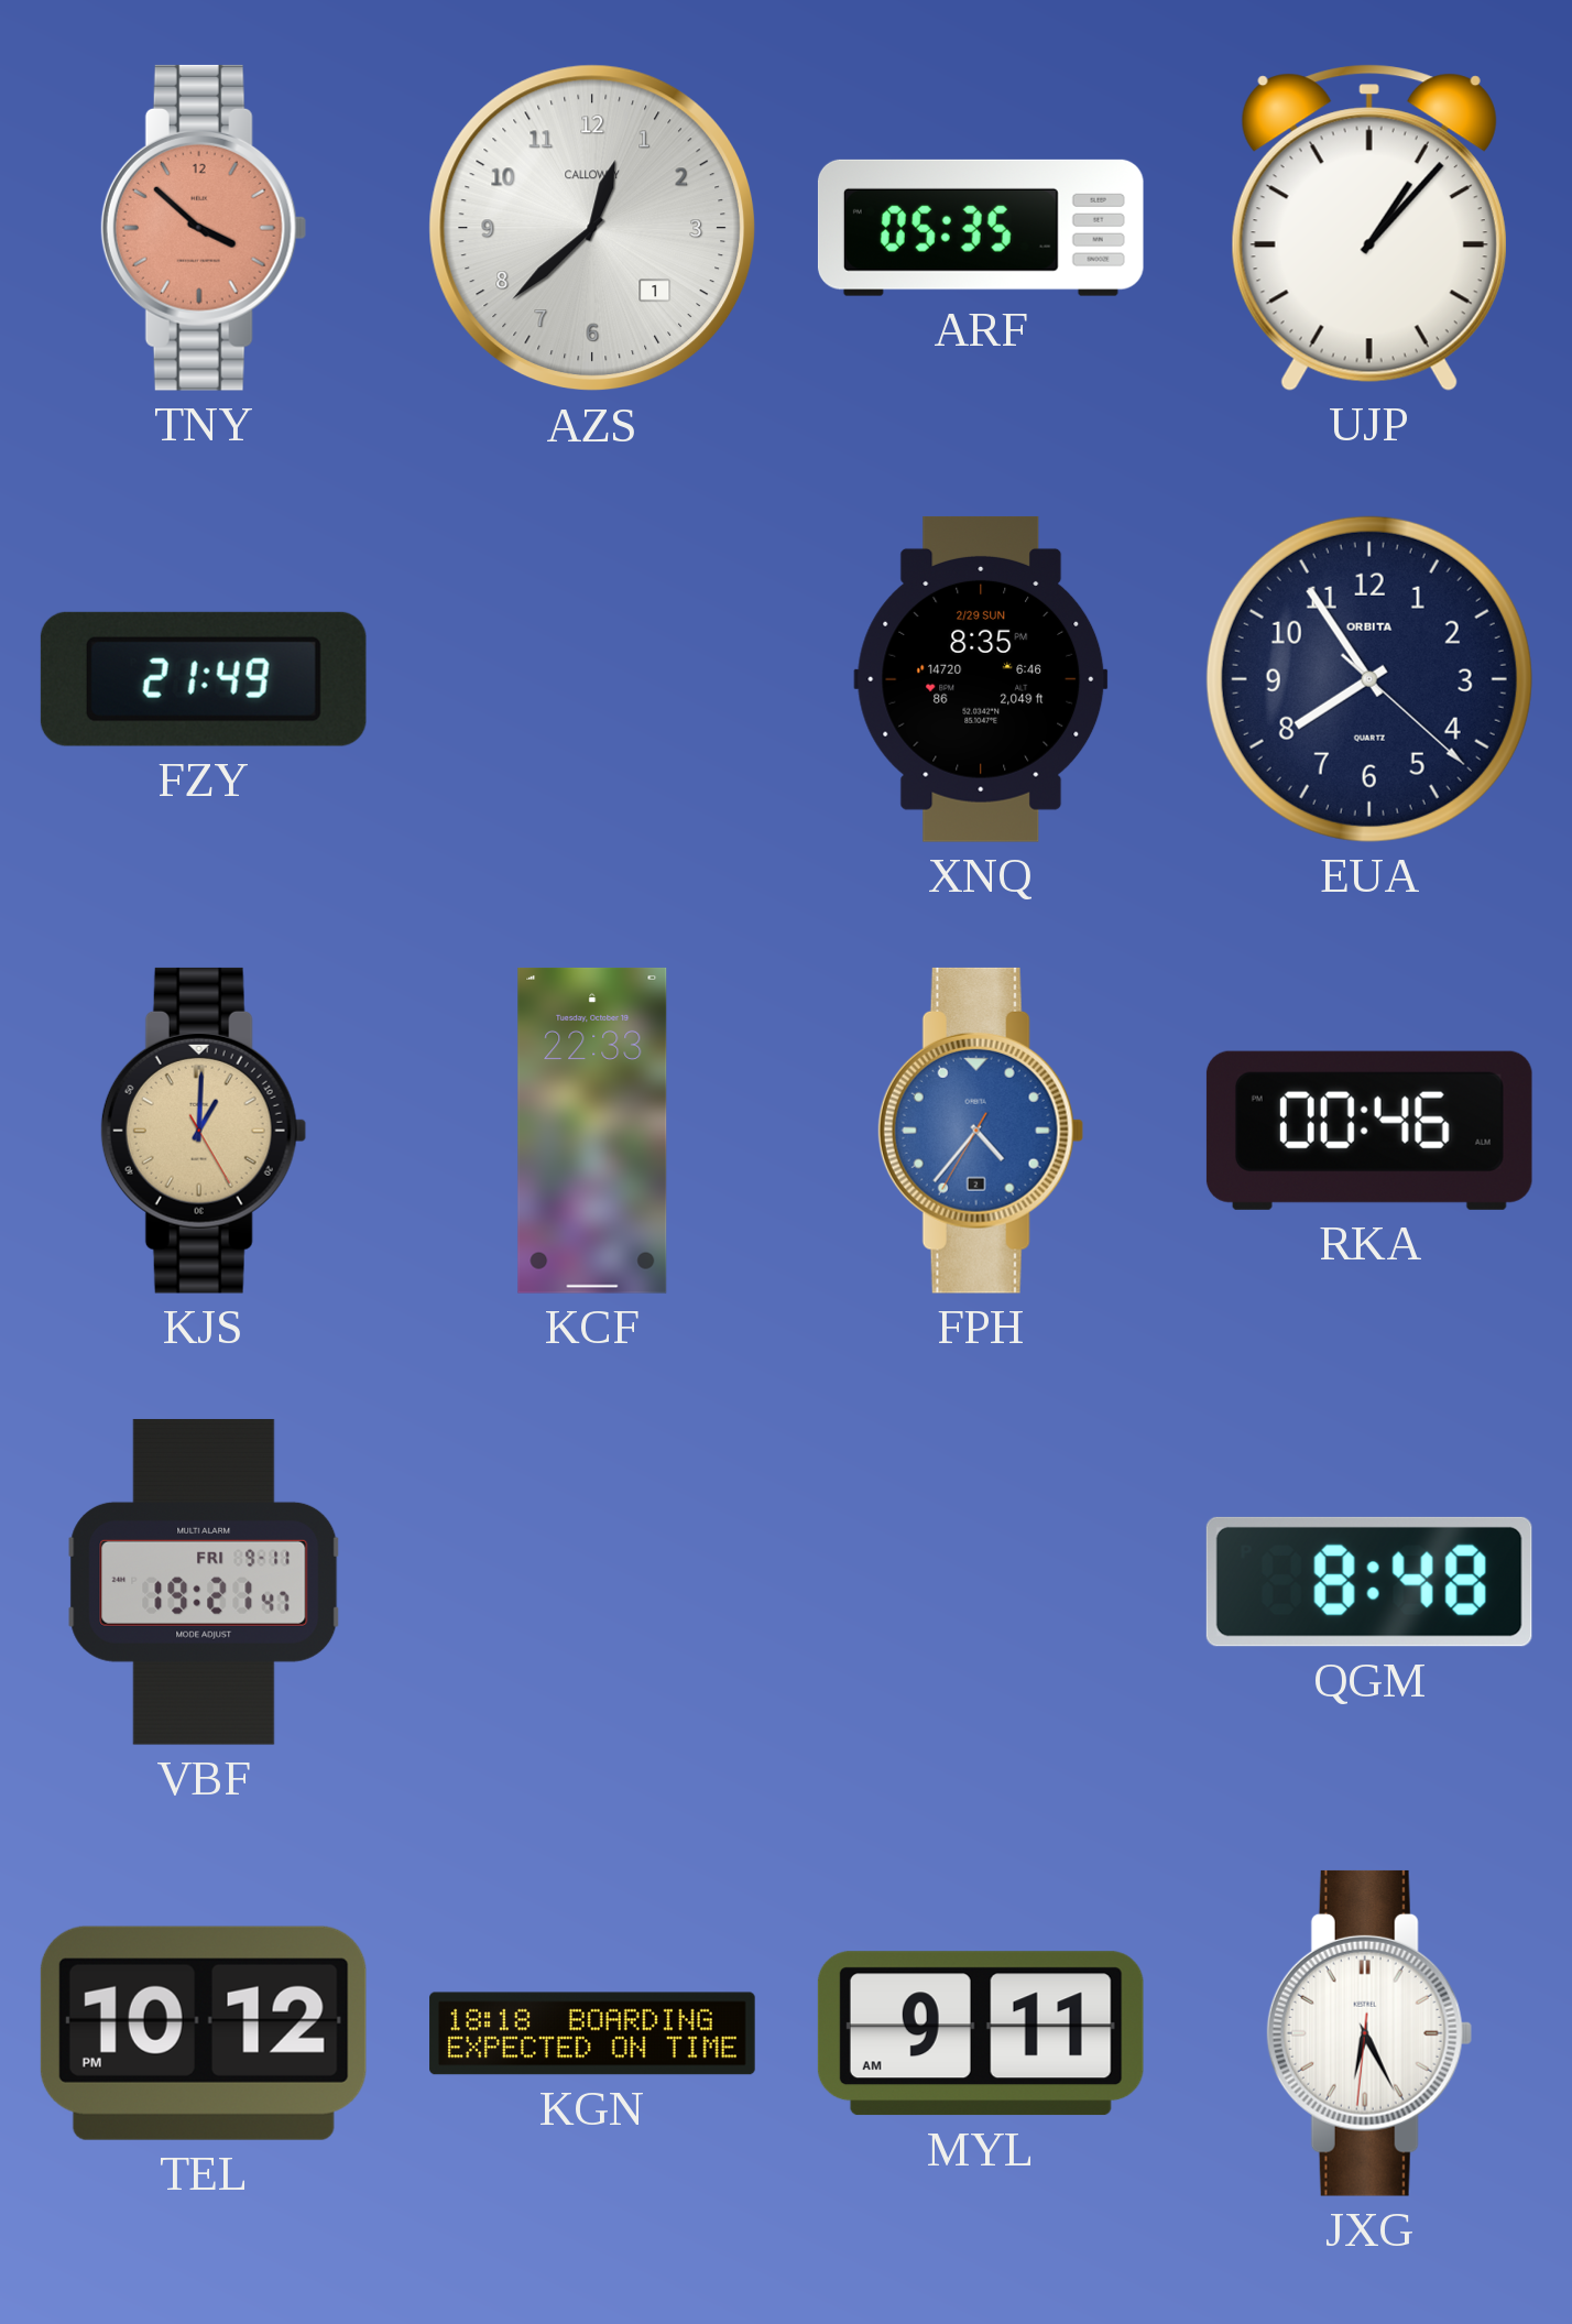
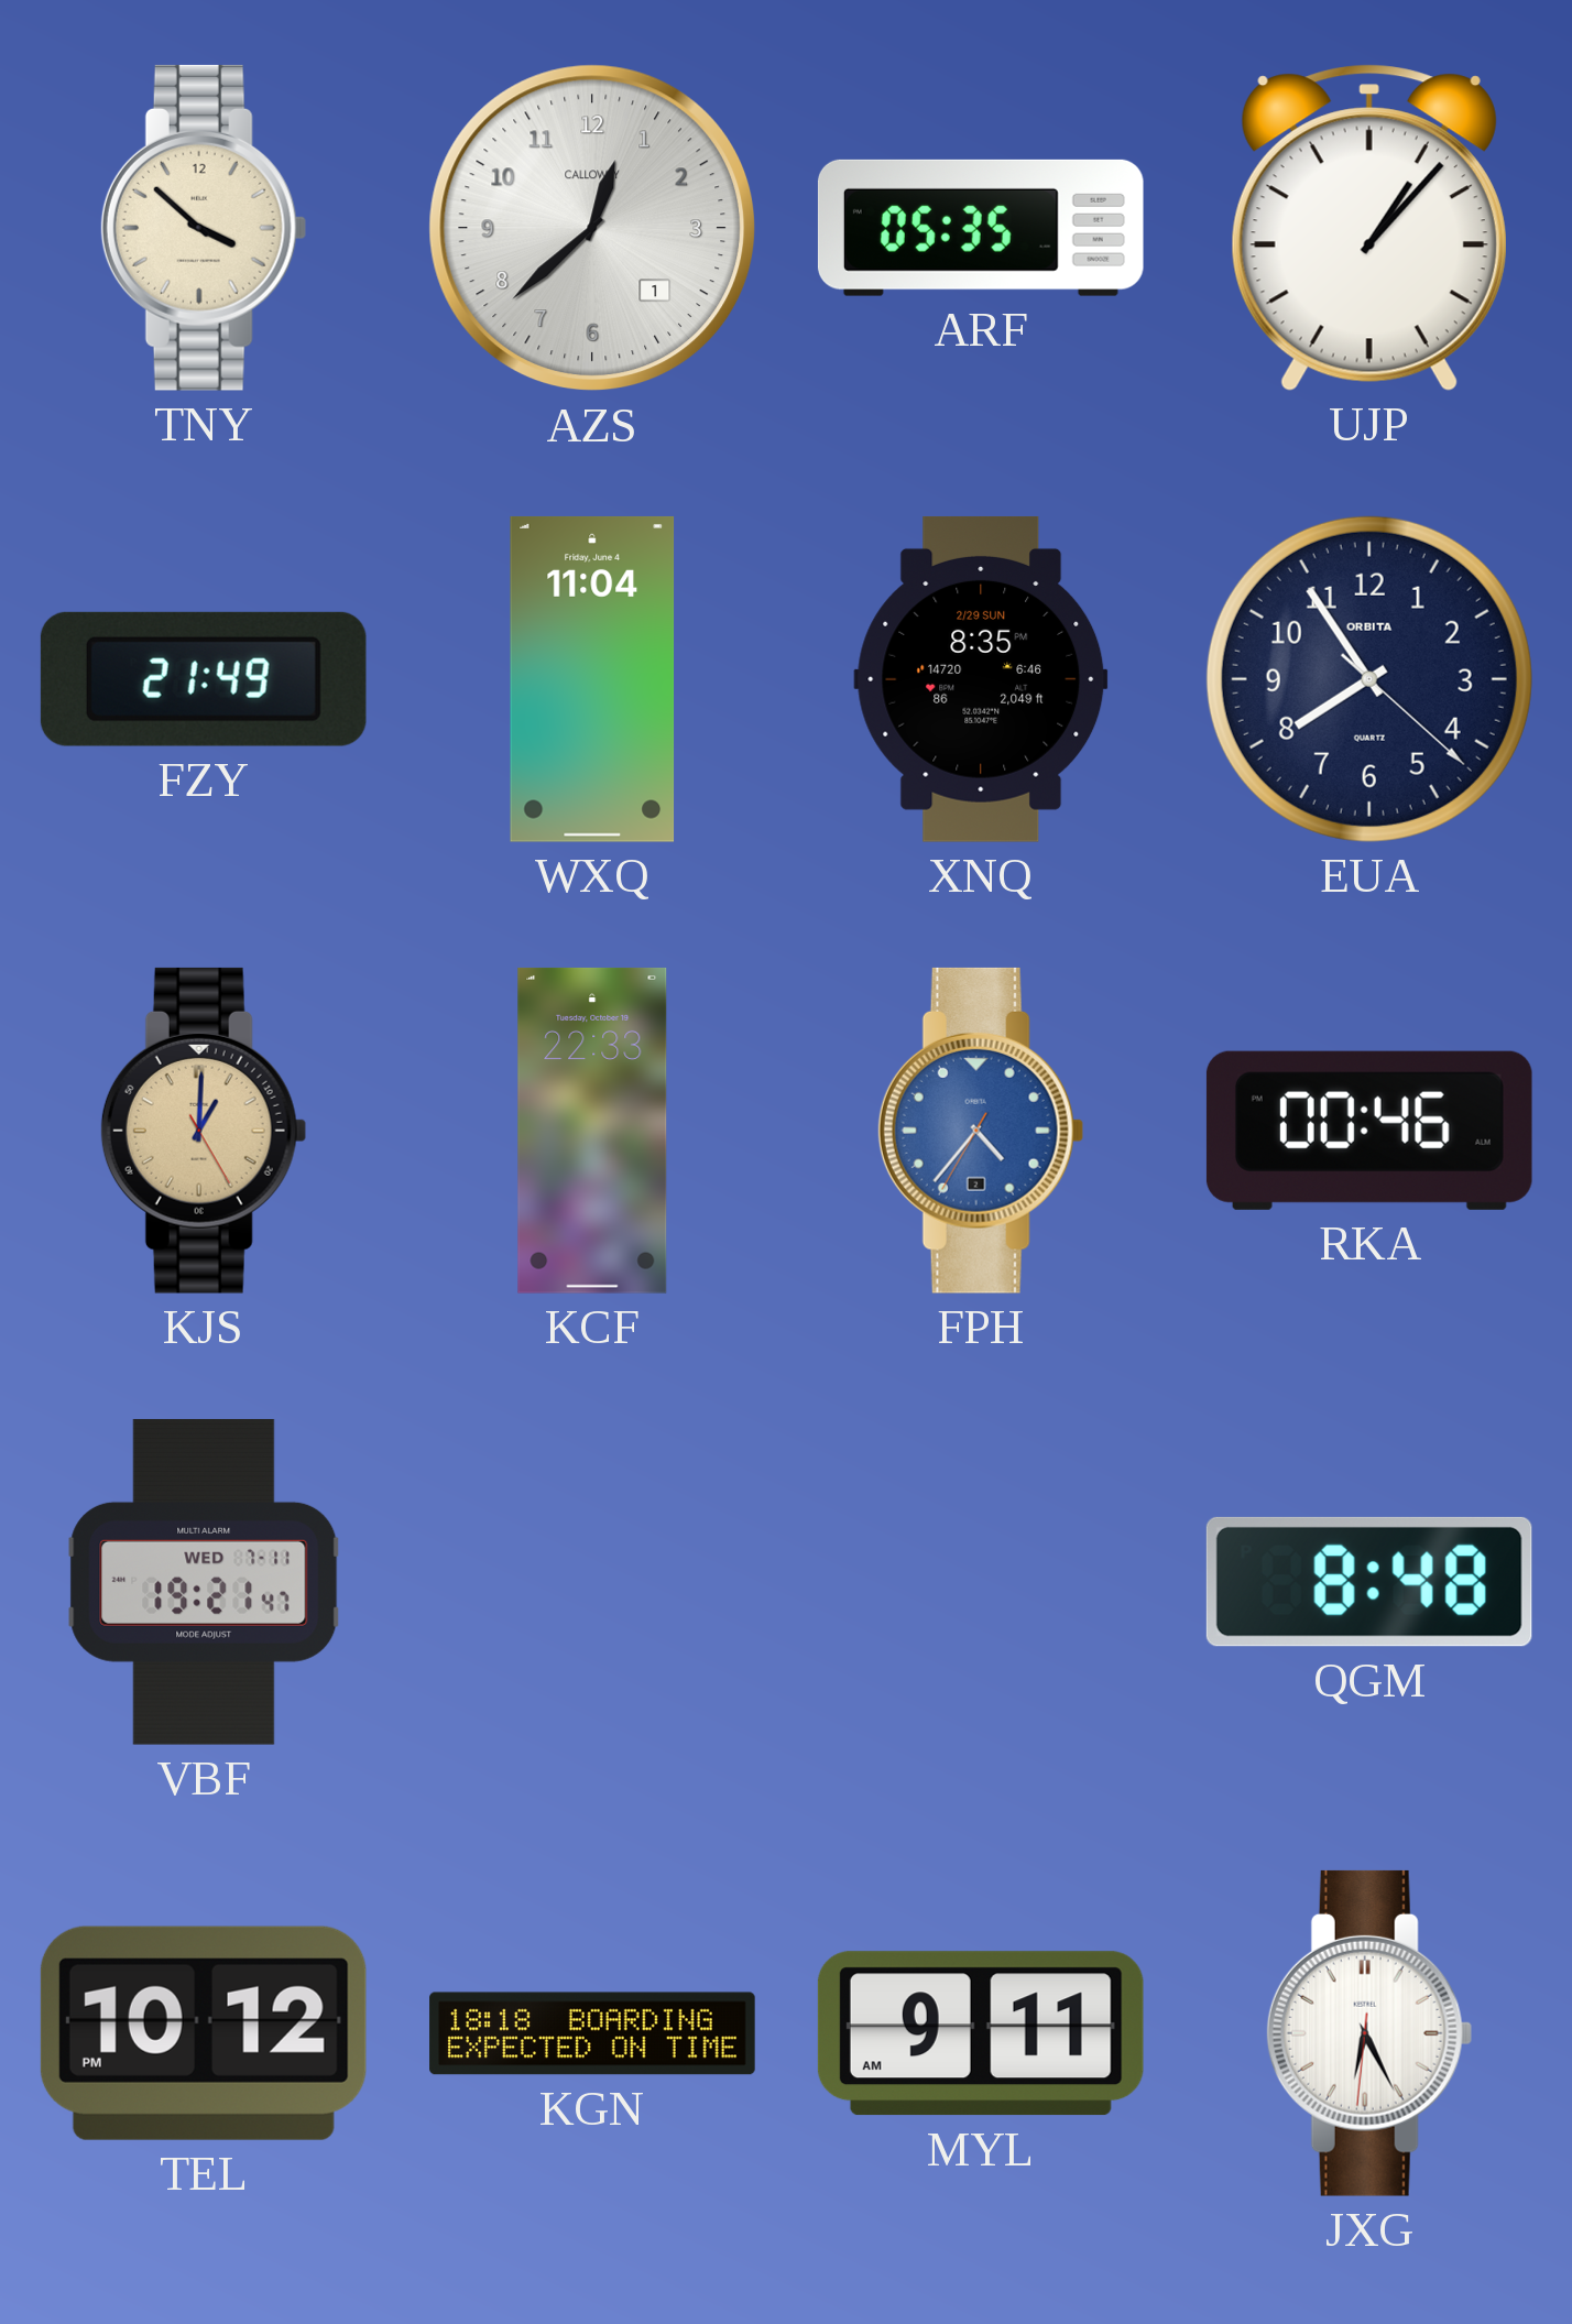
TNY dial: salmon -> cream
WXQ: none -> 11:04
VBF date: FRI 9-11 -> WED 7-11
